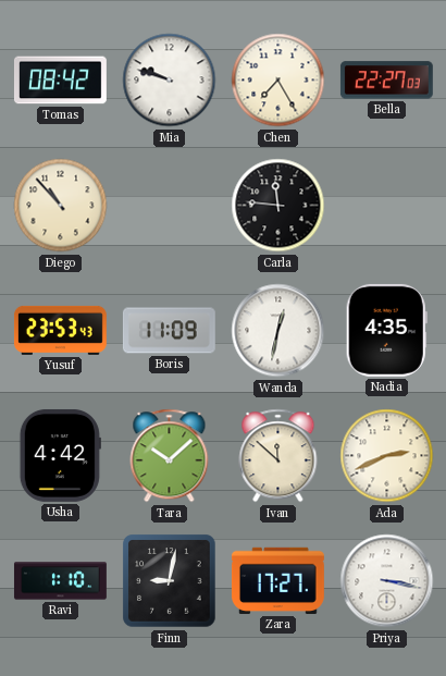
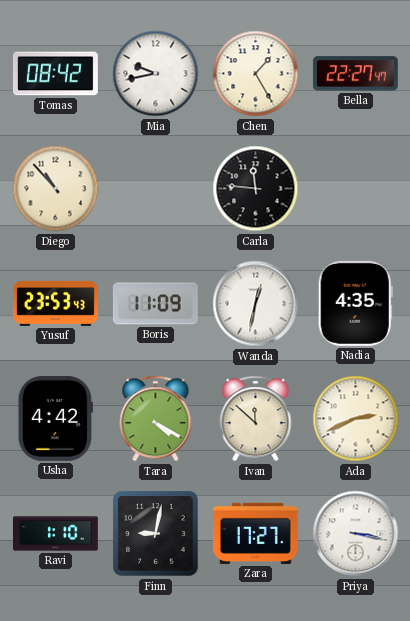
Mia: 9:48 -> 9:43
Chen: 7:25 -> 1:25
Bella: 22:27:03 -> 22:27:47
Tara: 10:08 -> 4:20
